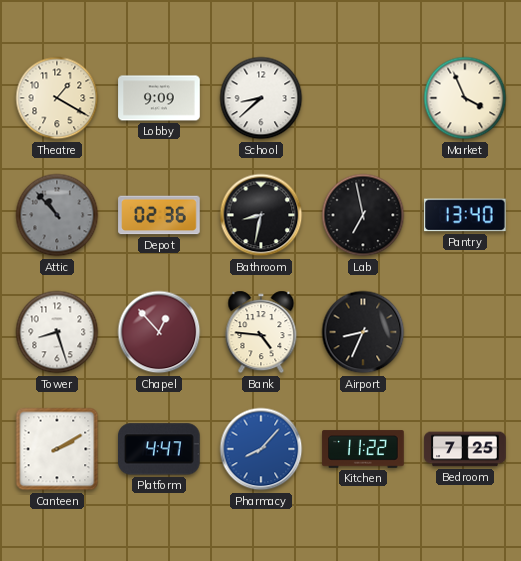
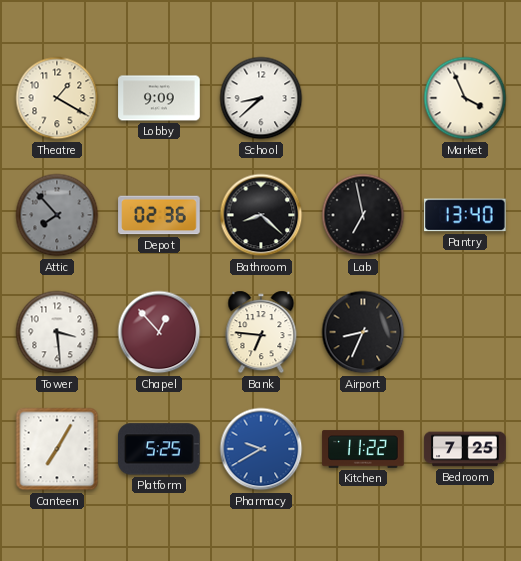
Attic: 10:53 -> 7:53
Bathroom: 8:32 -> 8:22
Tower: 8:27 -> 3:29
Bank: 4:46 -> 6:46
Canteen: 2:10 -> 7:05
Platform: 4:47 -> 5:25
Pharmacy: 8:07 -> 9:40
